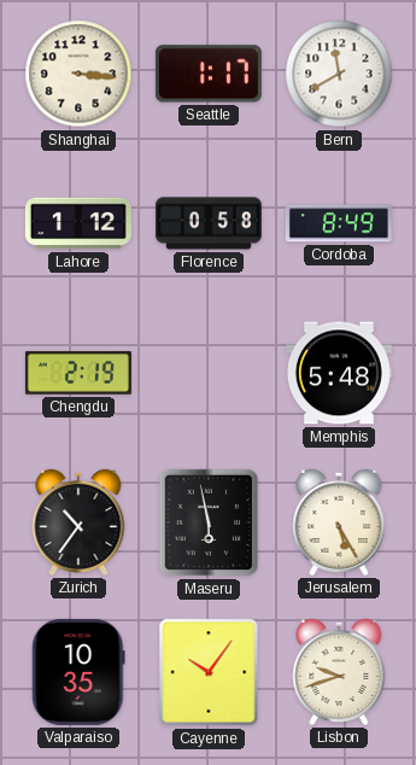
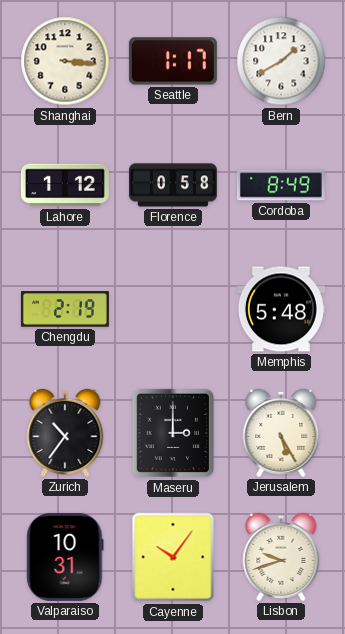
Bern: 11:40 -> 1:40
Maseru: 5:58 -> 3:00
Valparaiso: 10:35 -> 10:31
